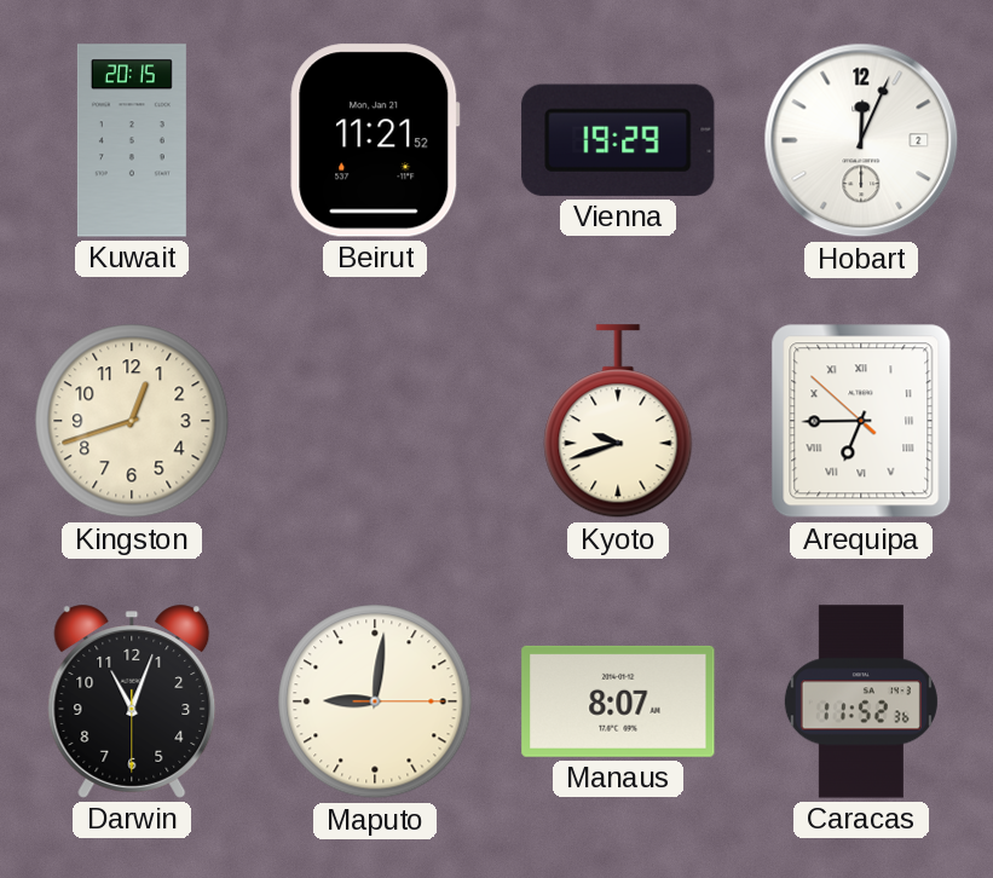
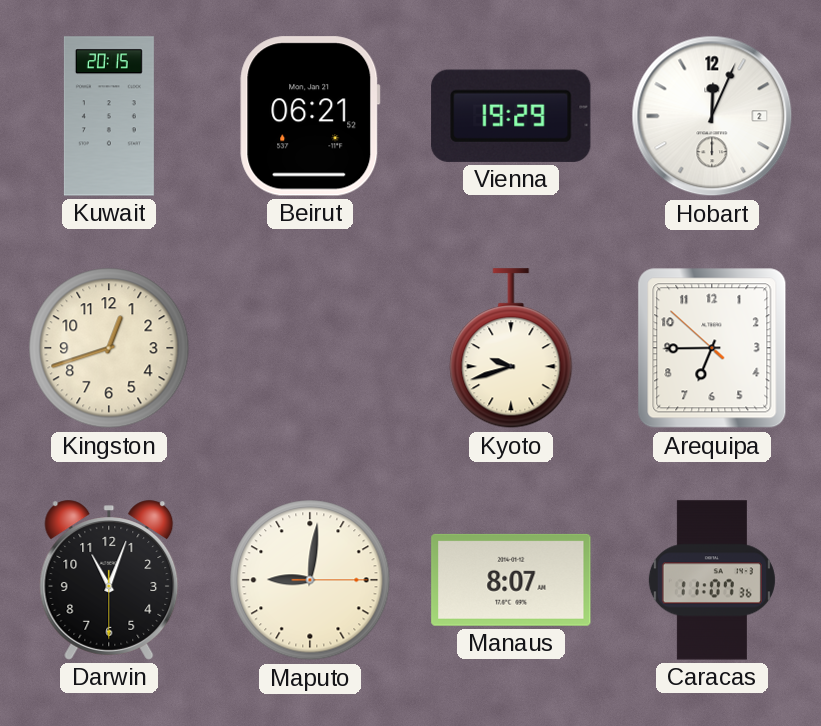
Beirut: 11:21 -> 06:21
Arequipa numerals: Roman -> Arabic
Caracas: 11:52 -> 11:07
